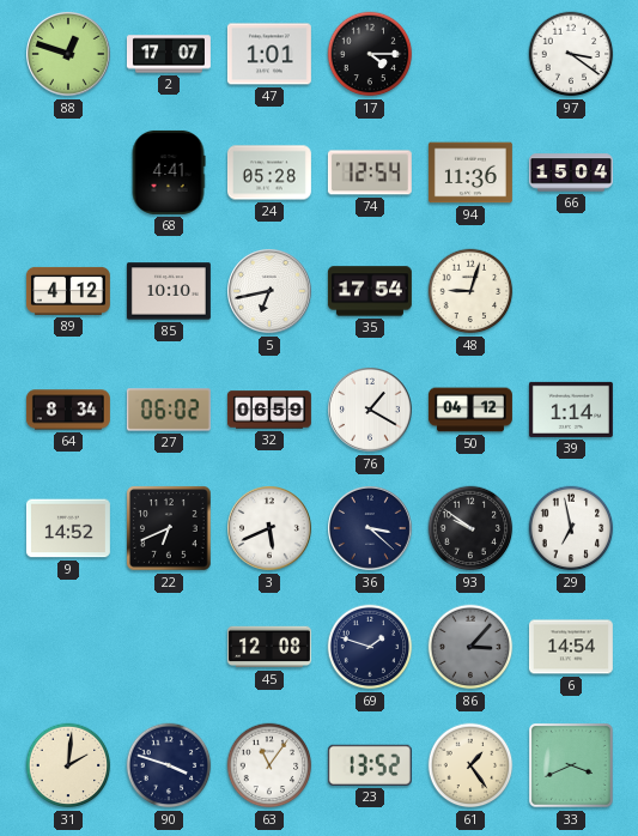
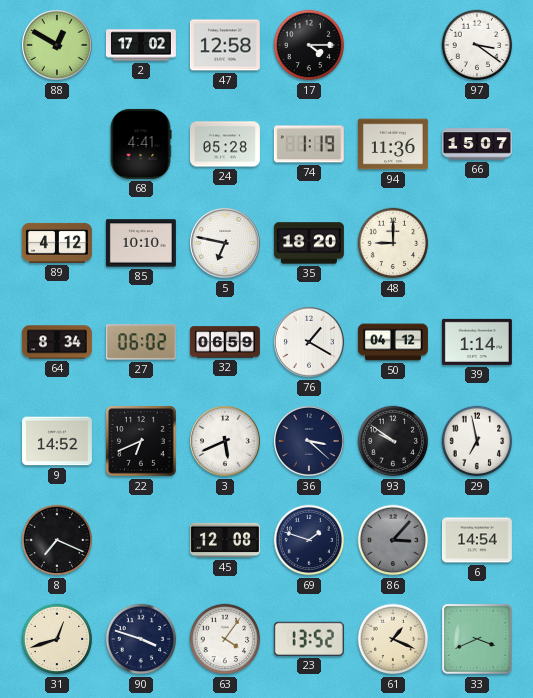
88: 12:48 -> 12:50
2: 17:07 -> 17:02
47: 1:01 -> 12:58
74: 12:54 -> 1:19
66: 15:04 -> 15:07
5: 6:43 -> 6:47
35: 17:54 -> 18:20
48: 9:03 -> 9:00
8: none -> 7:19
31: 2:01 -> 12:42
63: 11:06 -> 4:06
61: 1:24 -> 1:19
